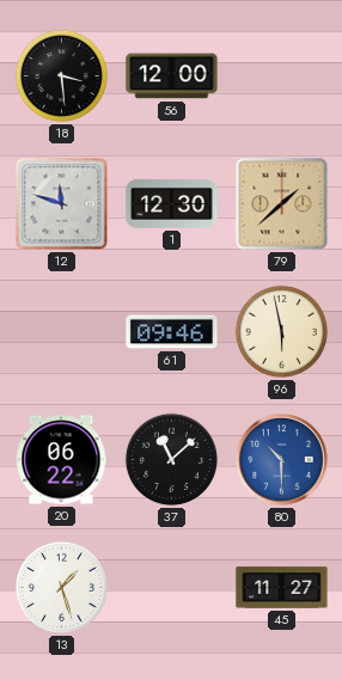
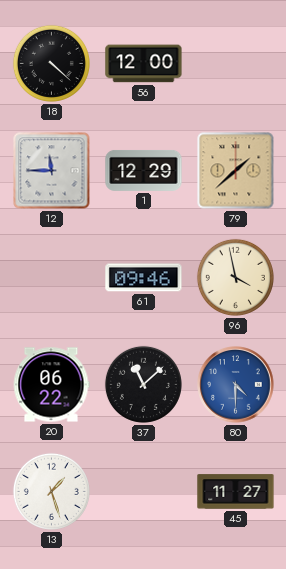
18: 3:29 -> 4:22
12: 11:48 -> 11:45
1: 12:30 -> 12:29
96: 5:58 -> 3:58
80: 10:30 -> 4:30
